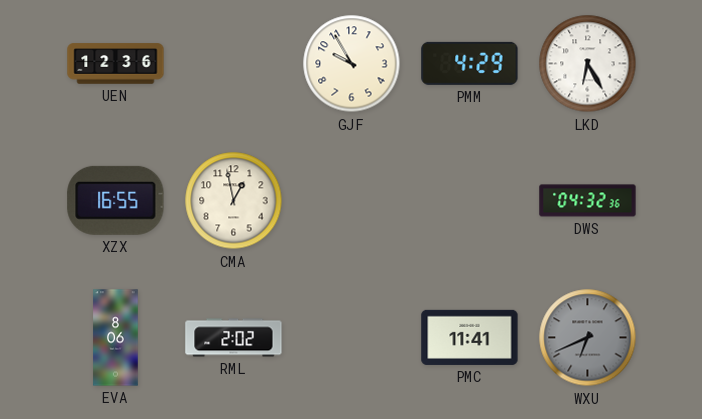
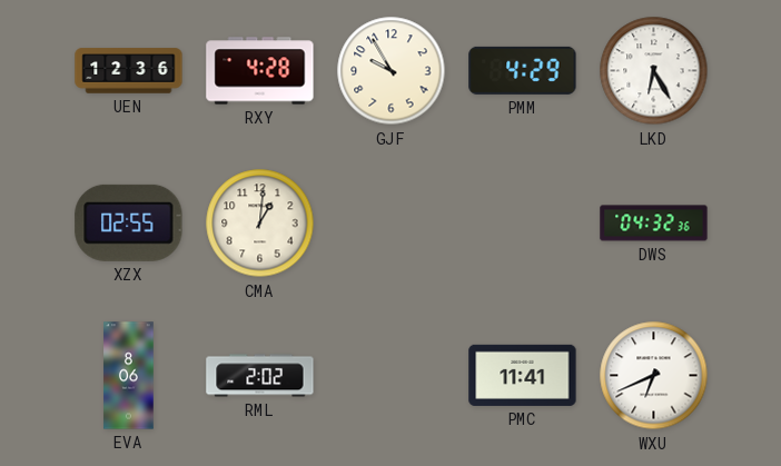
RXY: none -> 4:28
XZX: 16:55 -> 02:55
CMA: 12:58 -> 1:01
WXU dial: grey -> white
